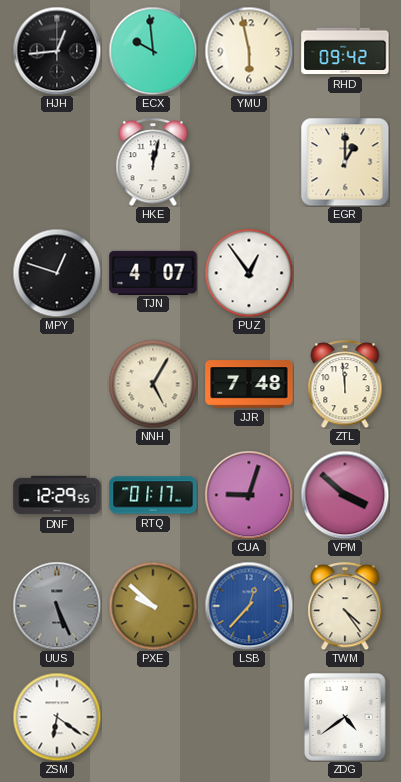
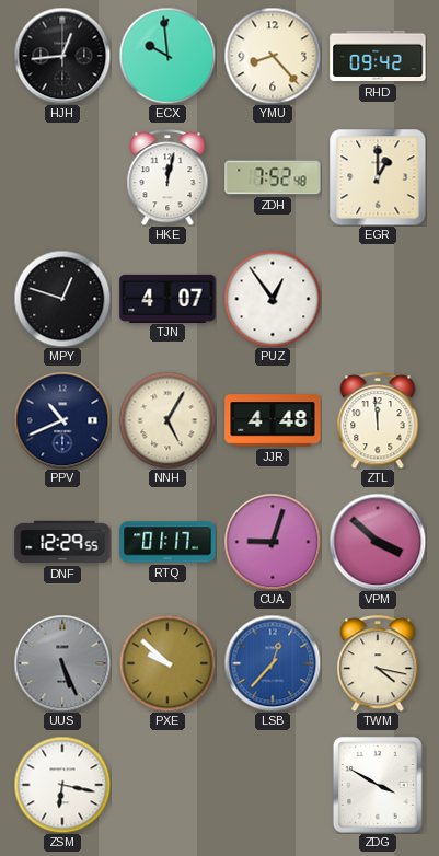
YMU: 5:58 -> 8:23
ZDH: none -> 7:52
PPV: none -> 10:41
JJR: 7:48 -> 4:48
TWM: 4:24 -> 4:17
ZSM: 6:21 -> 6:17
ZDG: 4:39 -> 3:50
